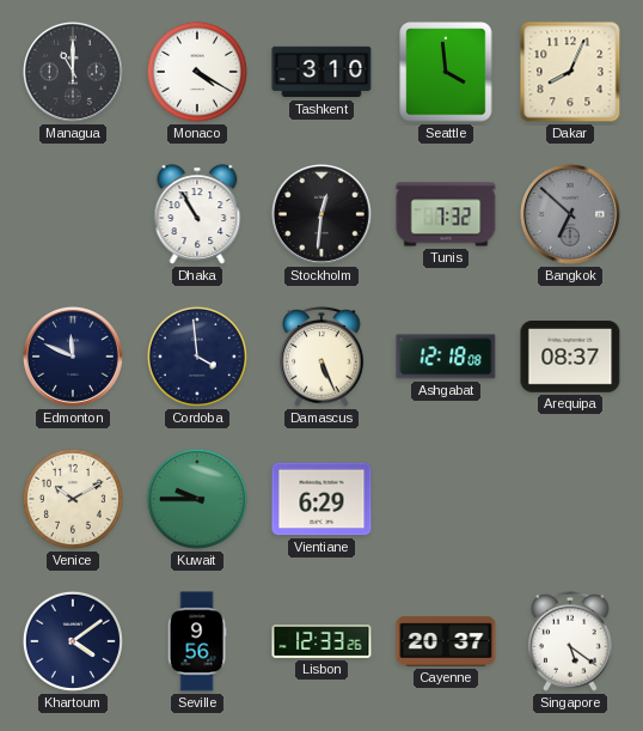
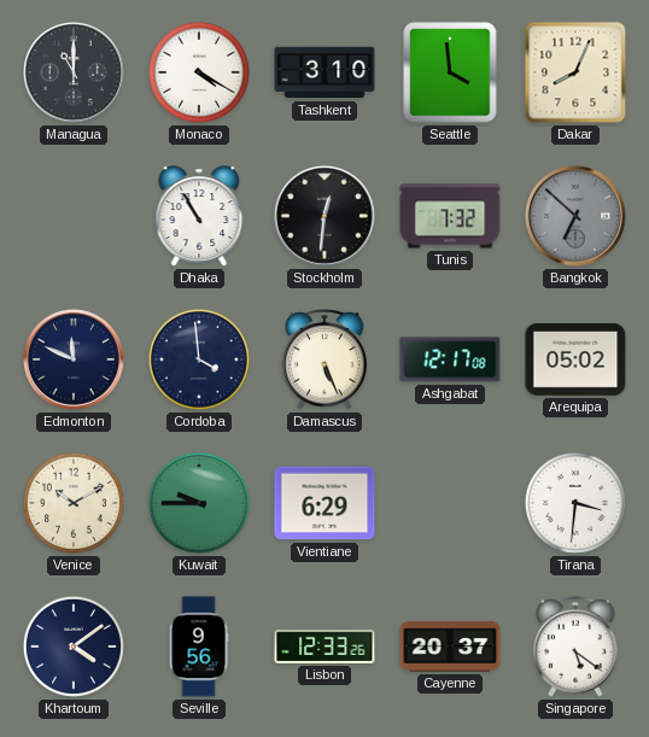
Ashgabat: 12:18 -> 12:17
Arequipa: 08:37 -> 05:02
Tirana: none -> 3:31
